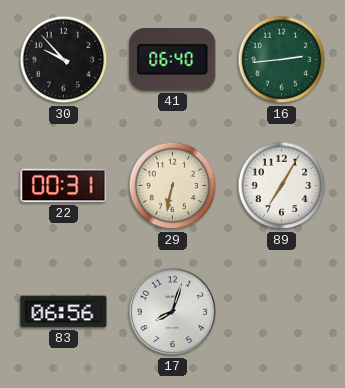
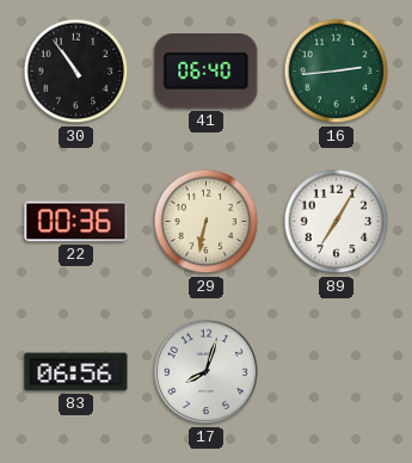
30: 9:53 -> 10:54
22: 00:31 -> 00:36
